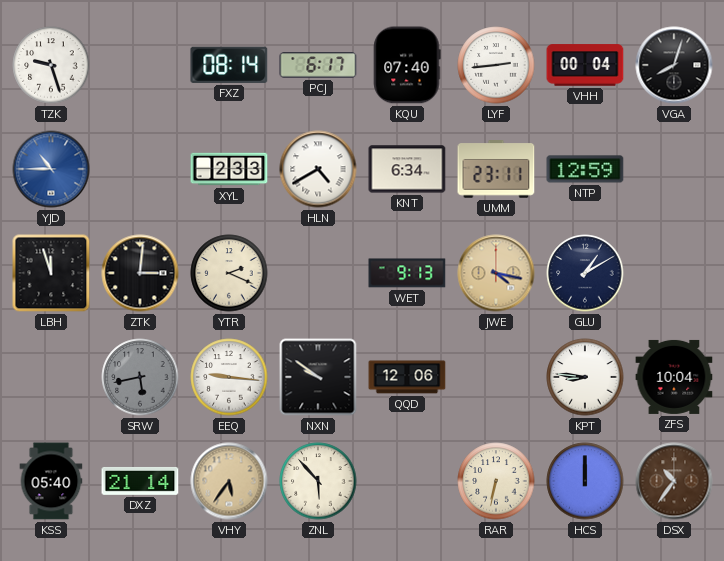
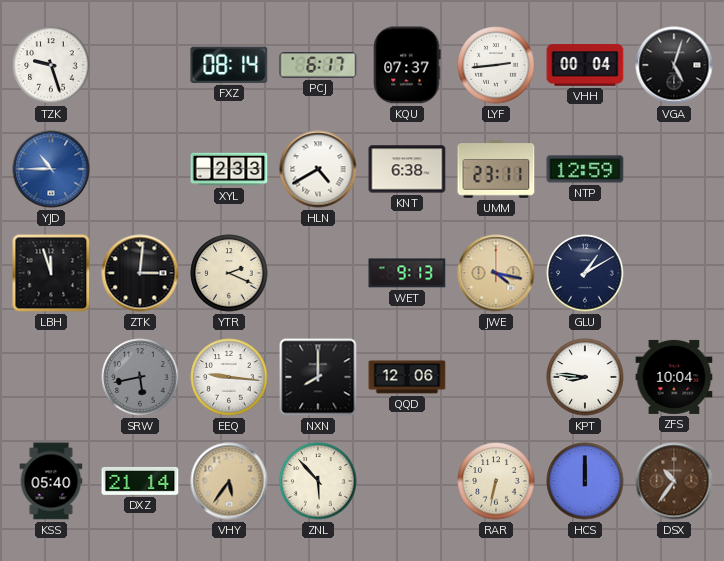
KQU: 07:40 -> 07:37
VGA: 8:03 -> 5:03
KNT: 6:34 -> 6:38
NXN: 9:51 -> 8:00
